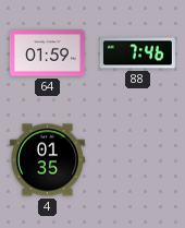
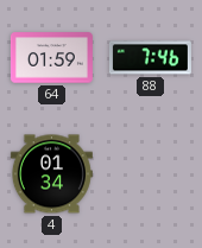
4: 01:35 -> 01:34
